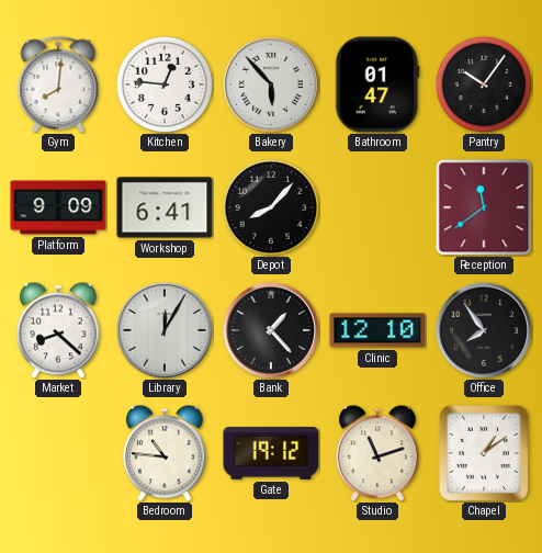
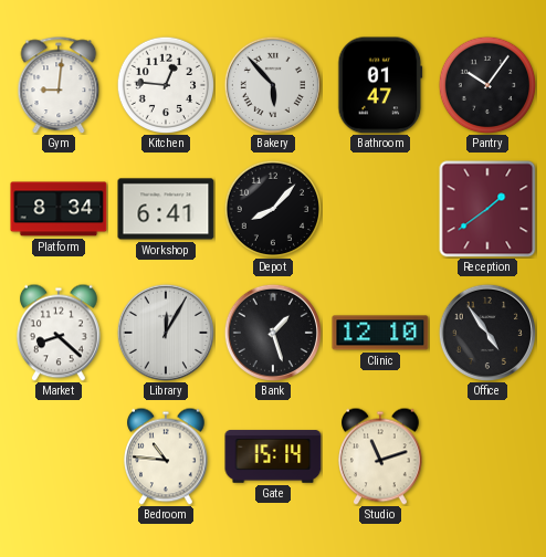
Gym: 8:01 -> 9:01
Platform: 9:09 -> 8:34
Reception: 11:39 -> 1:39
Bank: 1:23 -> 1:27
Office: 7:54 -> 4:54
Gate: 19:12 -> 15:14
Chapel: 1:09 -> none
